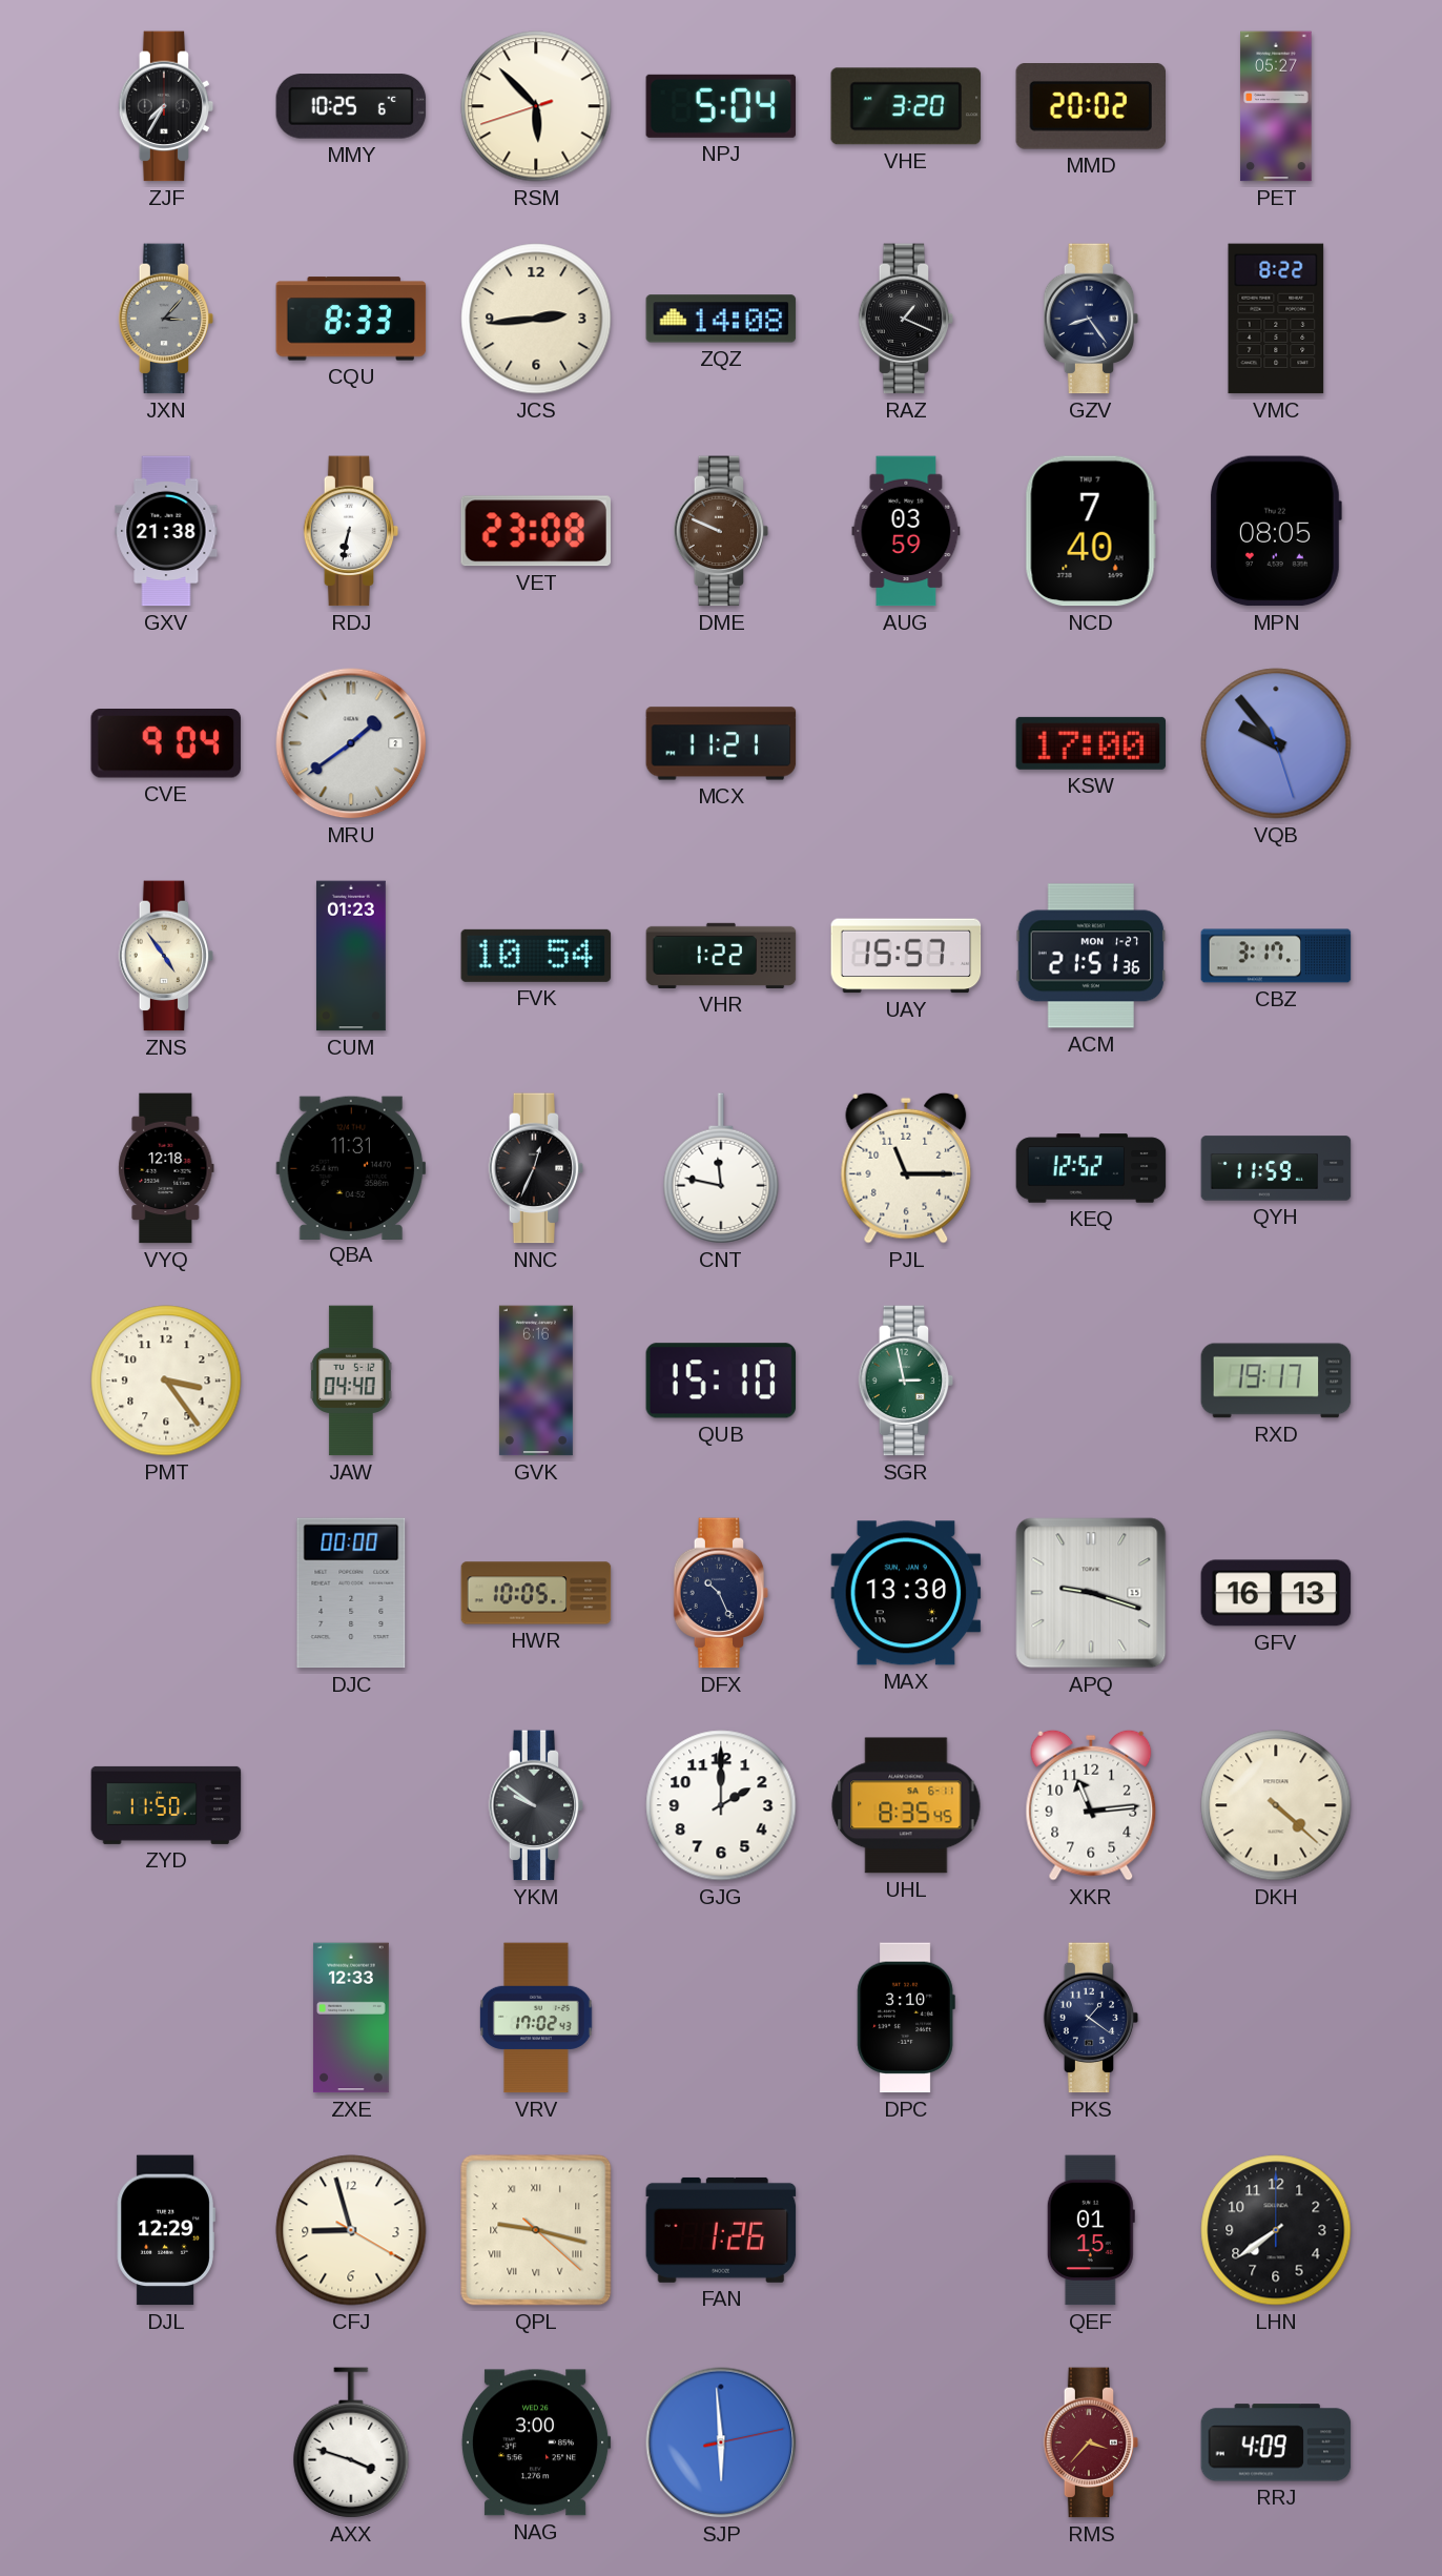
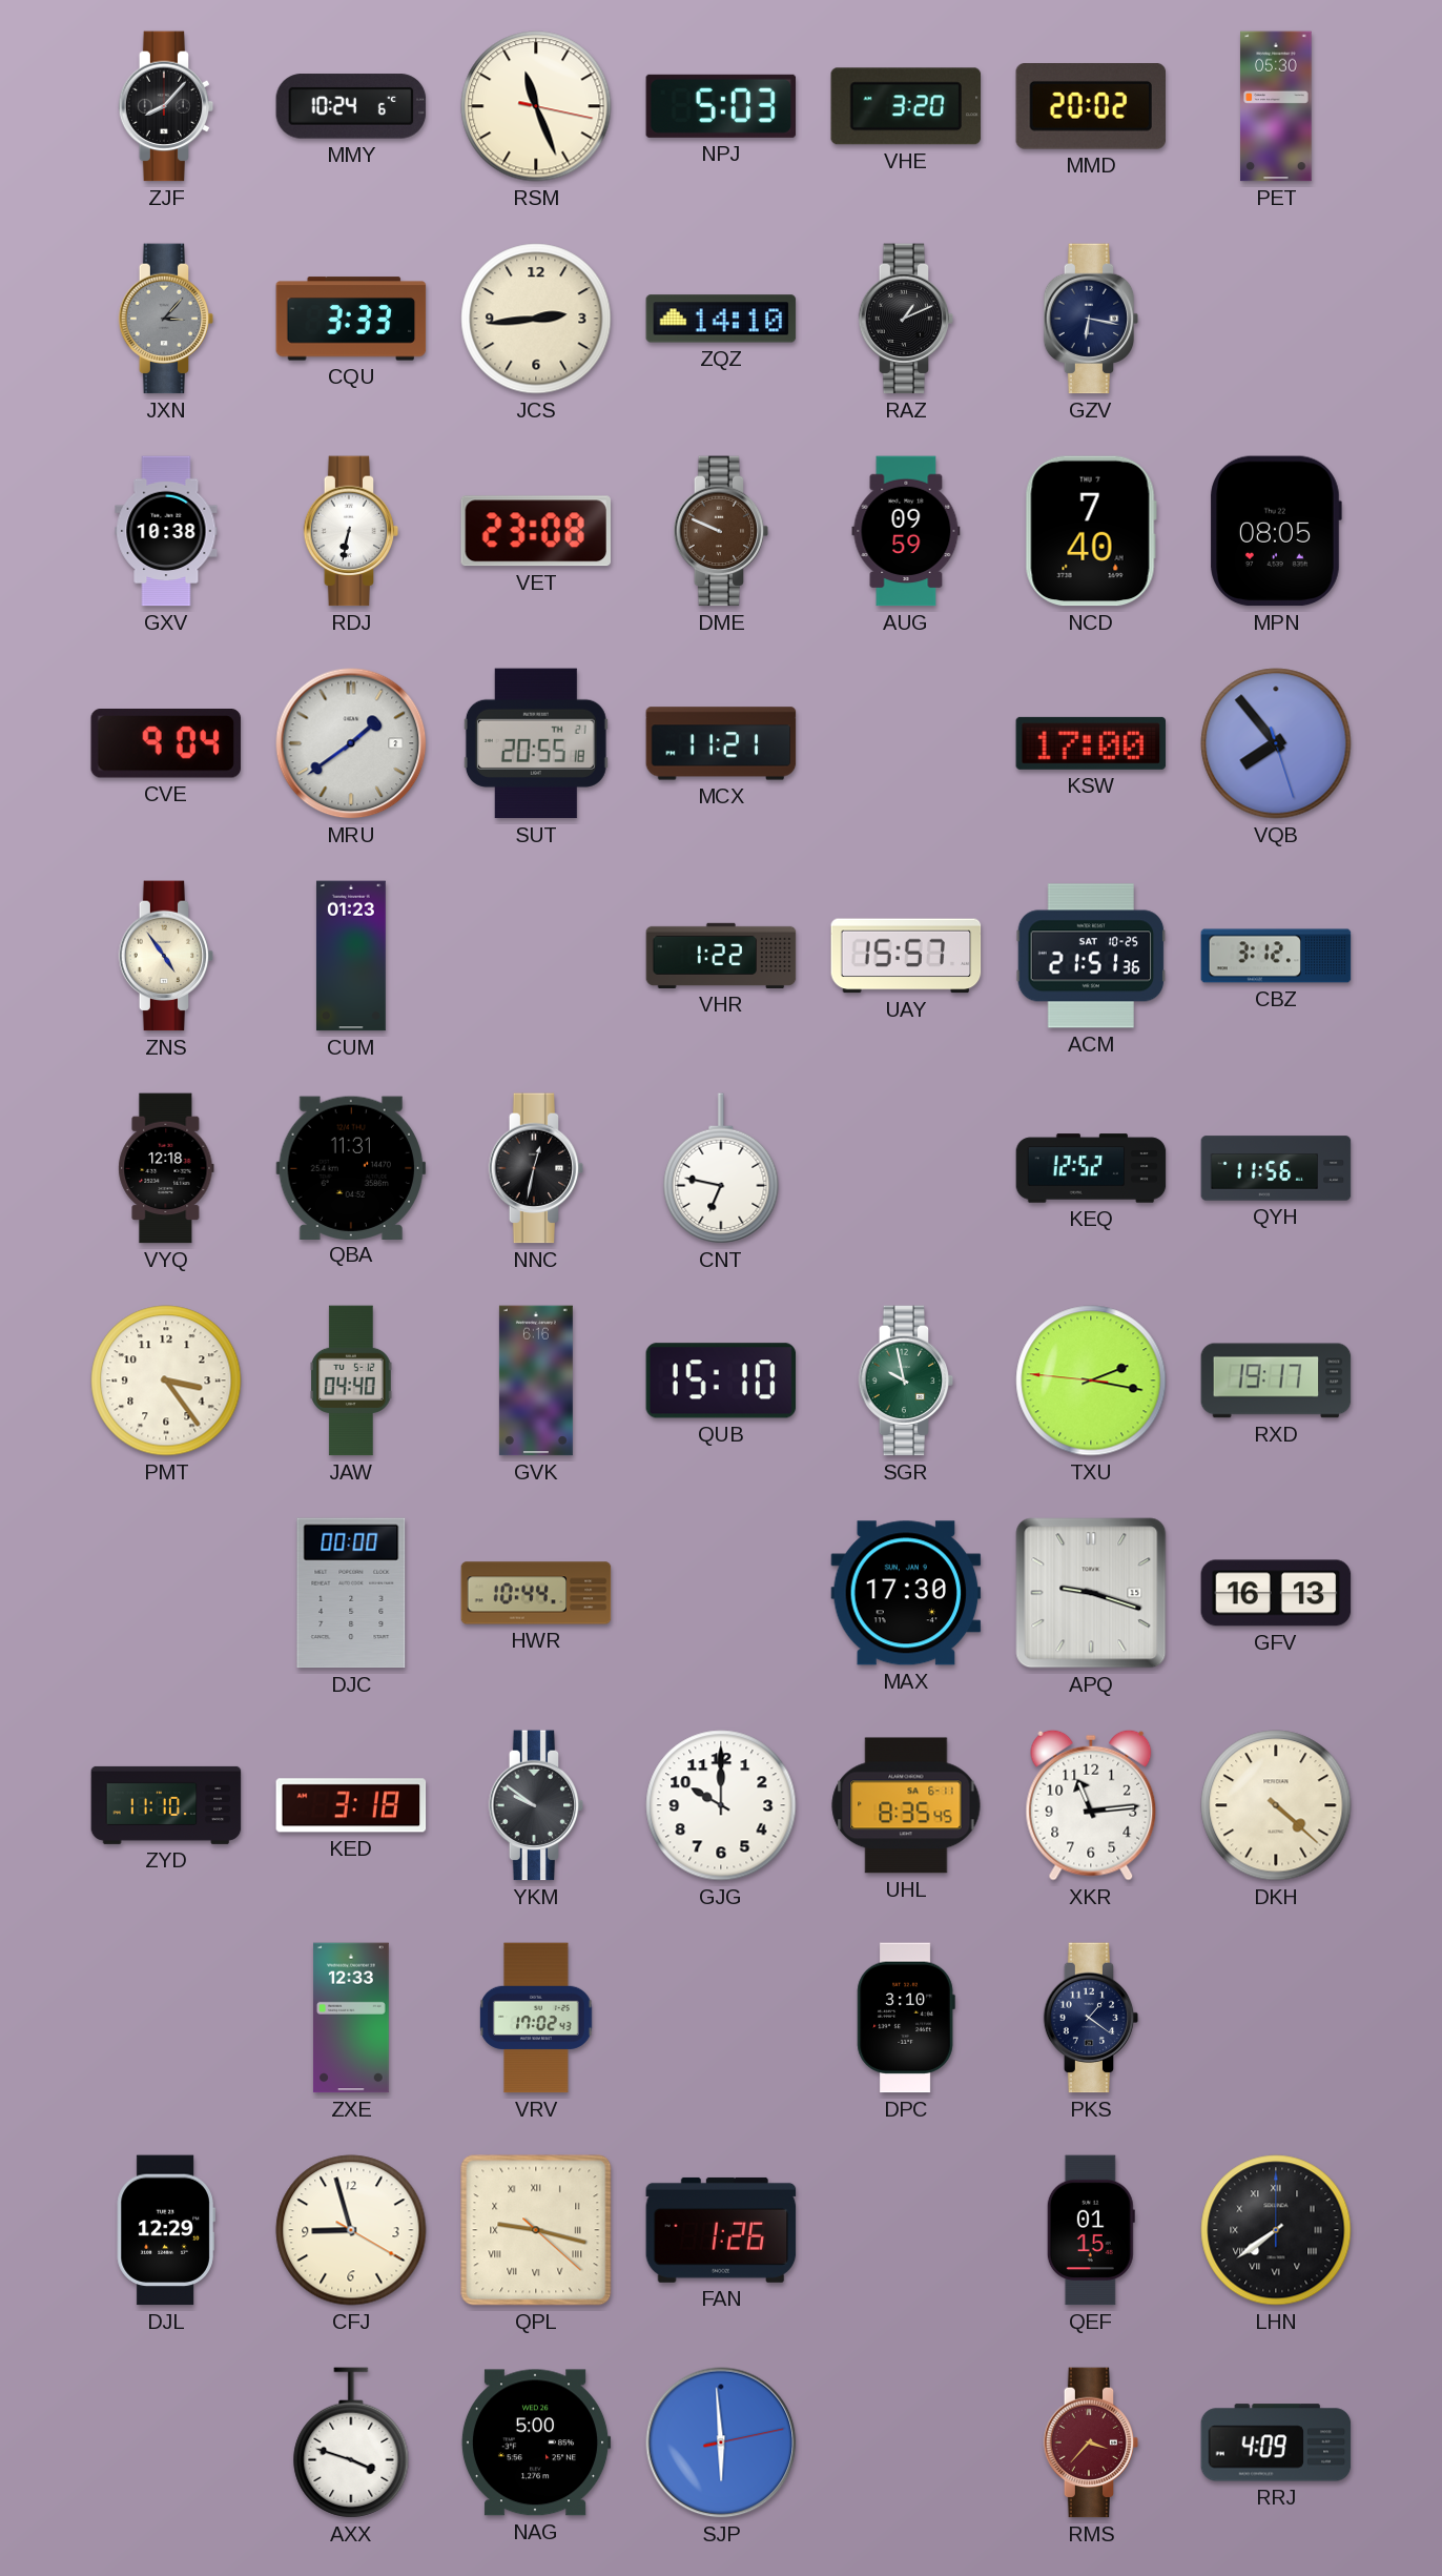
ZJF: 7:35 -> 8:07
MMY: 10:25 -> 10:24
RSM: 5:52 -> 11:26
NPJ: 5:04 -> 5:03
PET: 05:27 -> 05:30
CQU: 8:33 -> 3:33
ZQZ: 14:08 -> 14:10
RAZ: 1:19 -> 1:11
GZV: 8:24 -> 6:17
VMC: 8:22 -> none
GXV: 21:38 -> 10:38
AUG: 03:59 -> 09:59
SUT: none -> 20:55
VQB: 9:53 -> 7:53
FVK: 10:54 -> none
ACM date: MON 1-27 -> SAT 10-25
CBZ: 3:17 -> 3:12
NNC: 12:34 -> 12:32
CNT: 11:47 -> 6:47
PJL: 11:15 -> none
QYH: 11:59 -> 11:56
SGR: 2:58 -> 9:58
TXU: none -> 2:16
HWR: 10:05 -> 10:44
DFX: 10:26 -> none
MAX: 13:30 -> 17:30
ZYD: 11:50 -> 11:10
KED: none -> 3:18
GJG: 2:00 -> 10:00
LHN numerals: Arabic -> Roman
NAG: 3:00 -> 5:00
